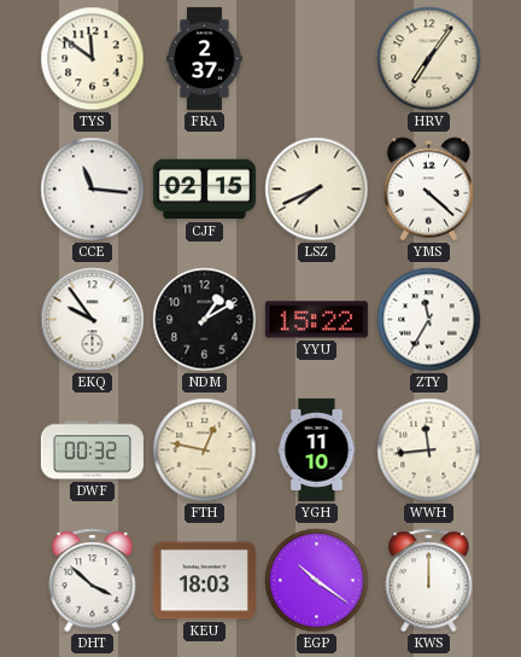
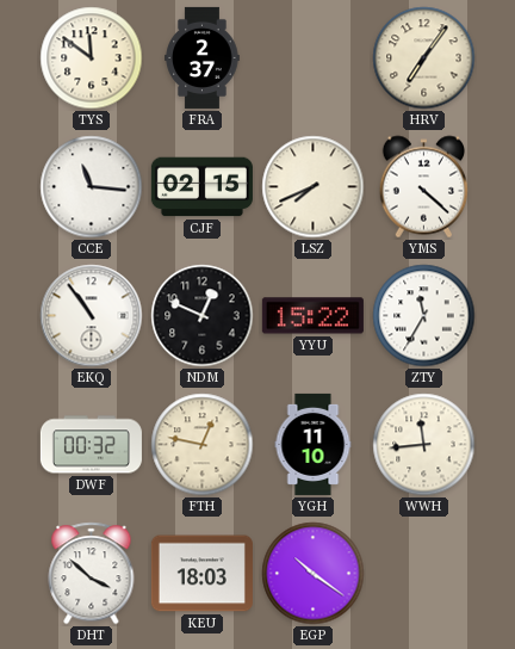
EKQ: 9:54 -> 10:54
NDM: 1:10 -> 12:49
KWS: 12:00 -> none
